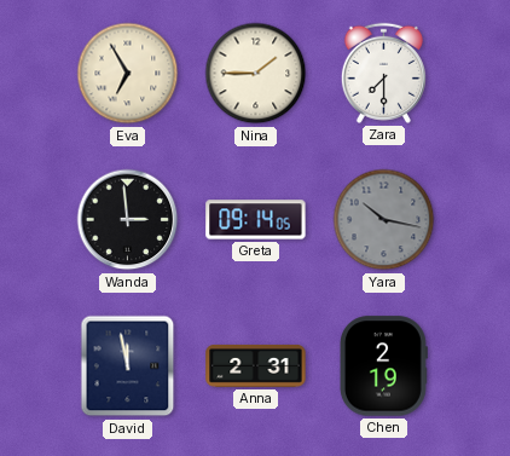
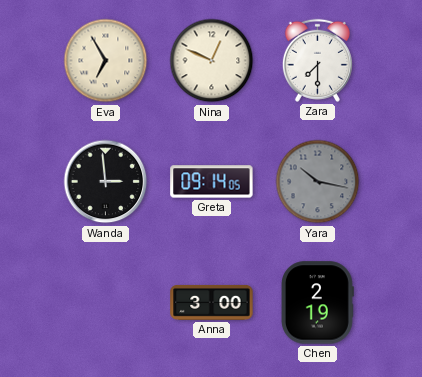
Nina: 1:45 -> 12:49
David: 11:58 -> none
Anna: 2:31 -> 3:00
